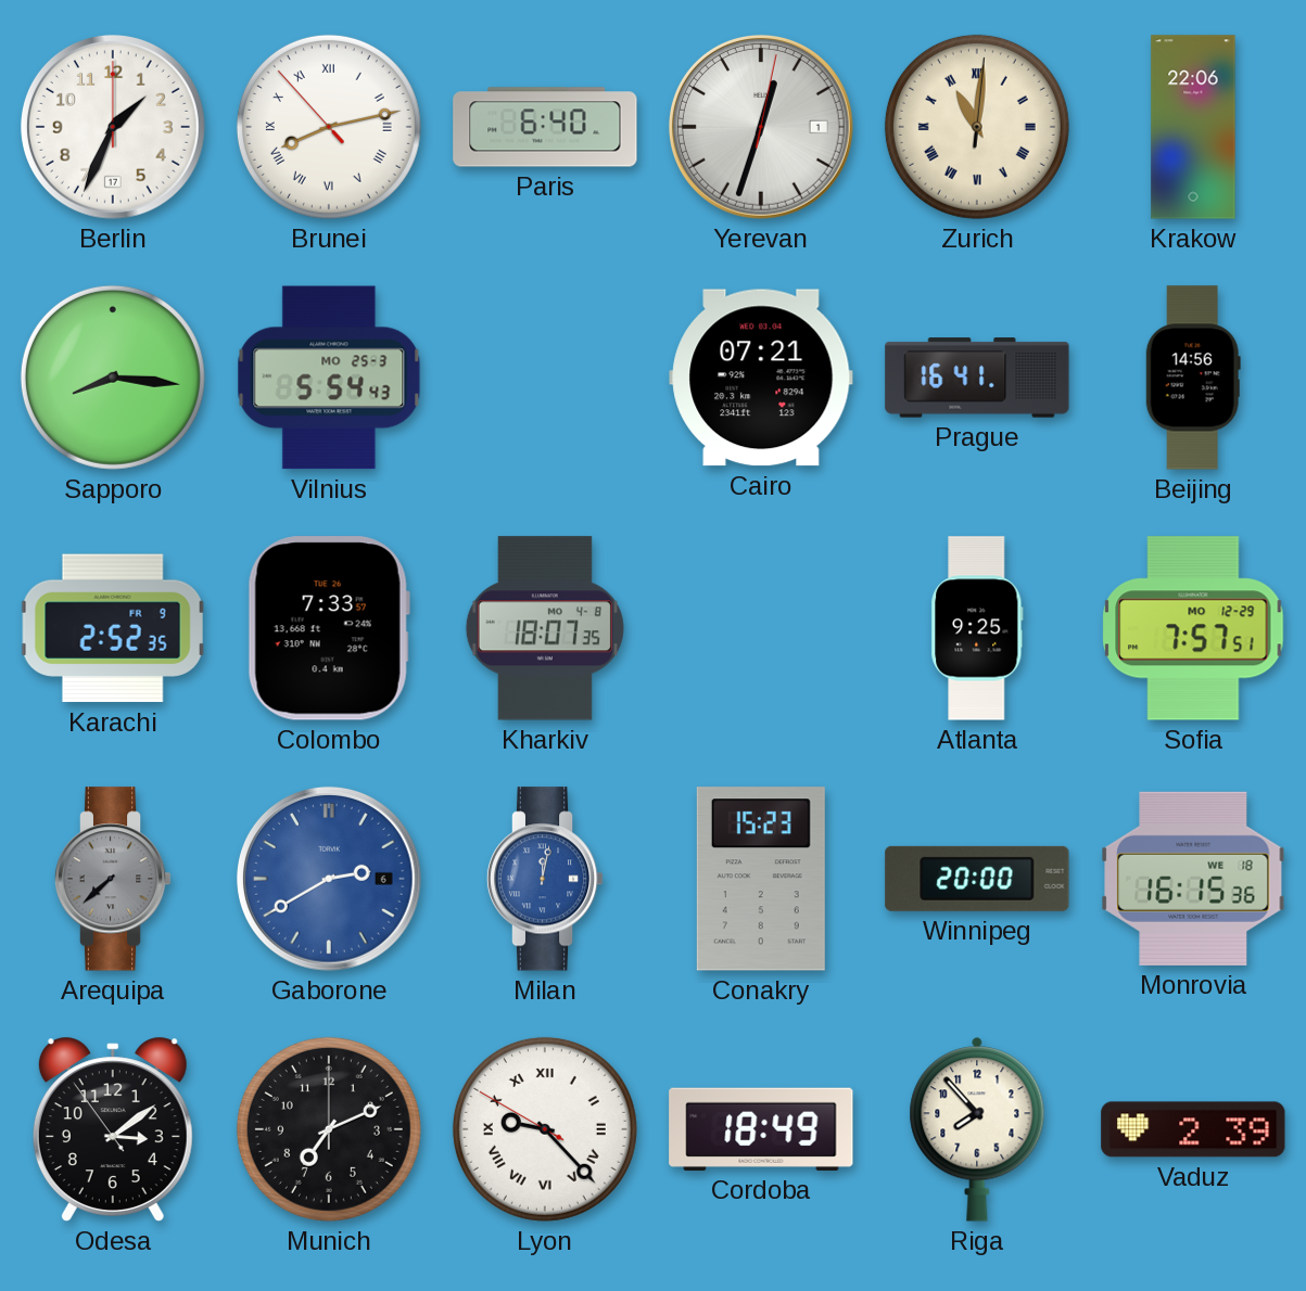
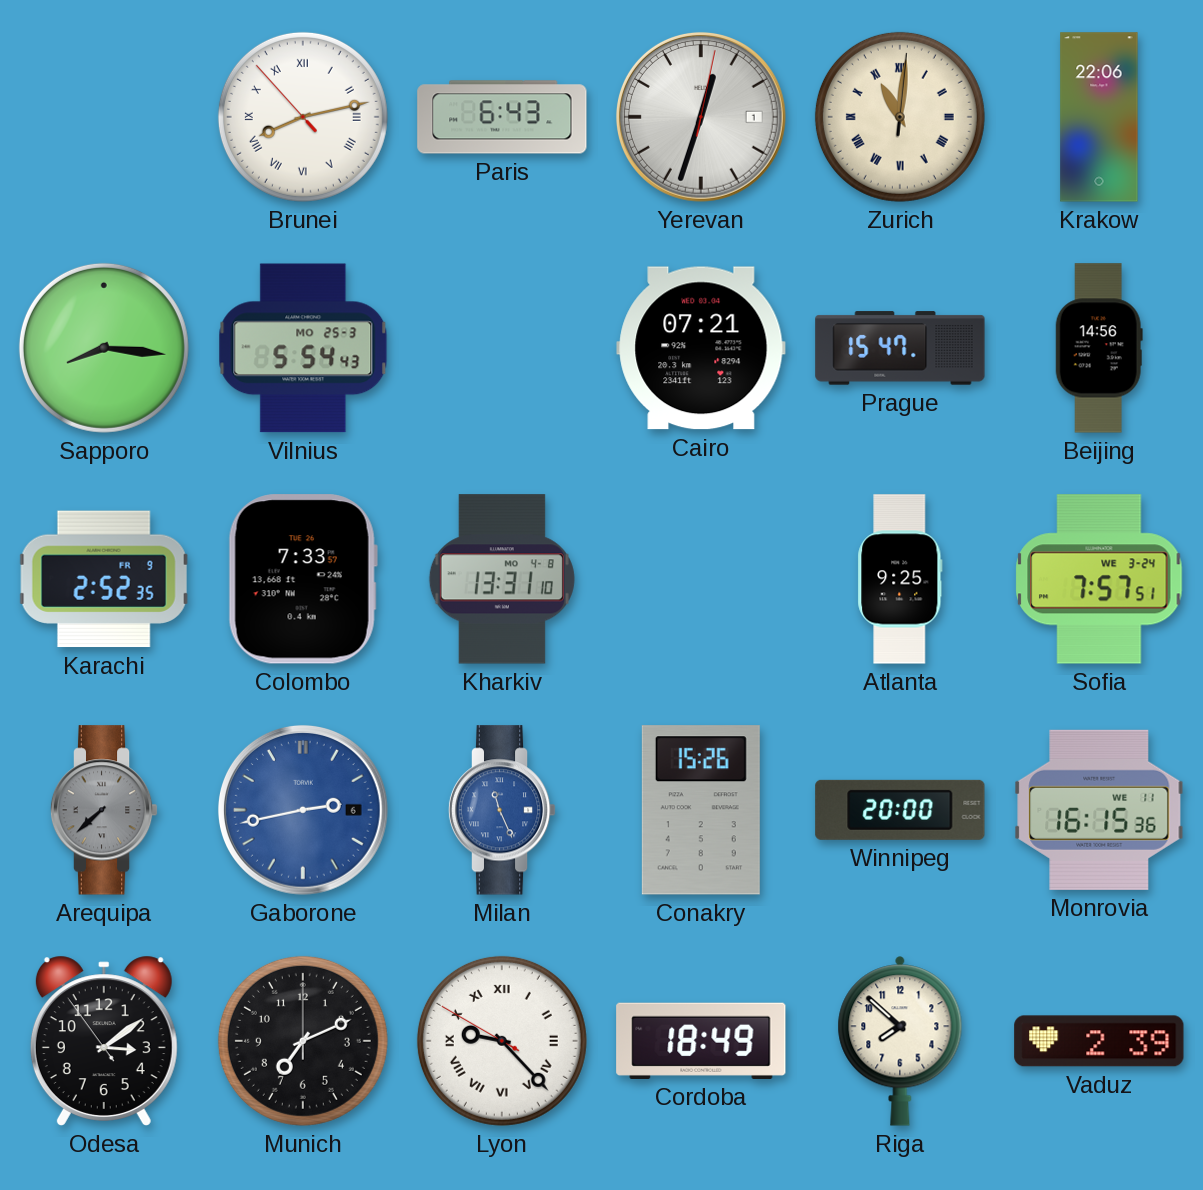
Berlin: 1:34 -> none
Paris: 6:40 -> 6:43
Prague: 16:41 -> 15:47
Kharkiv: 18:07 -> 13:31
Sofia date: MO 12-29 -> WE 3-24
Gaborone: 2:40 -> 2:43
Milan: 12:02 -> 11:26
Conakry: 15:23 -> 15:26
Monrovia date: WE 18 -> WE 11
Riga: 7:53 -> 7:52
